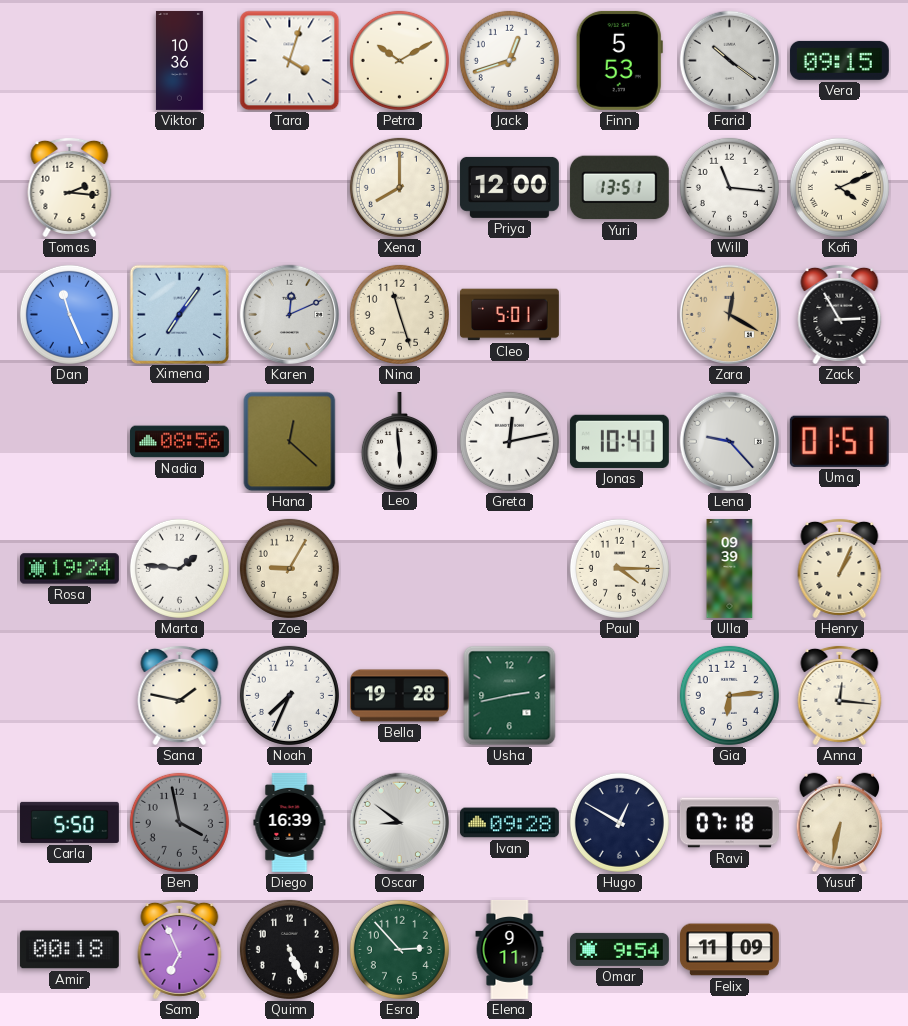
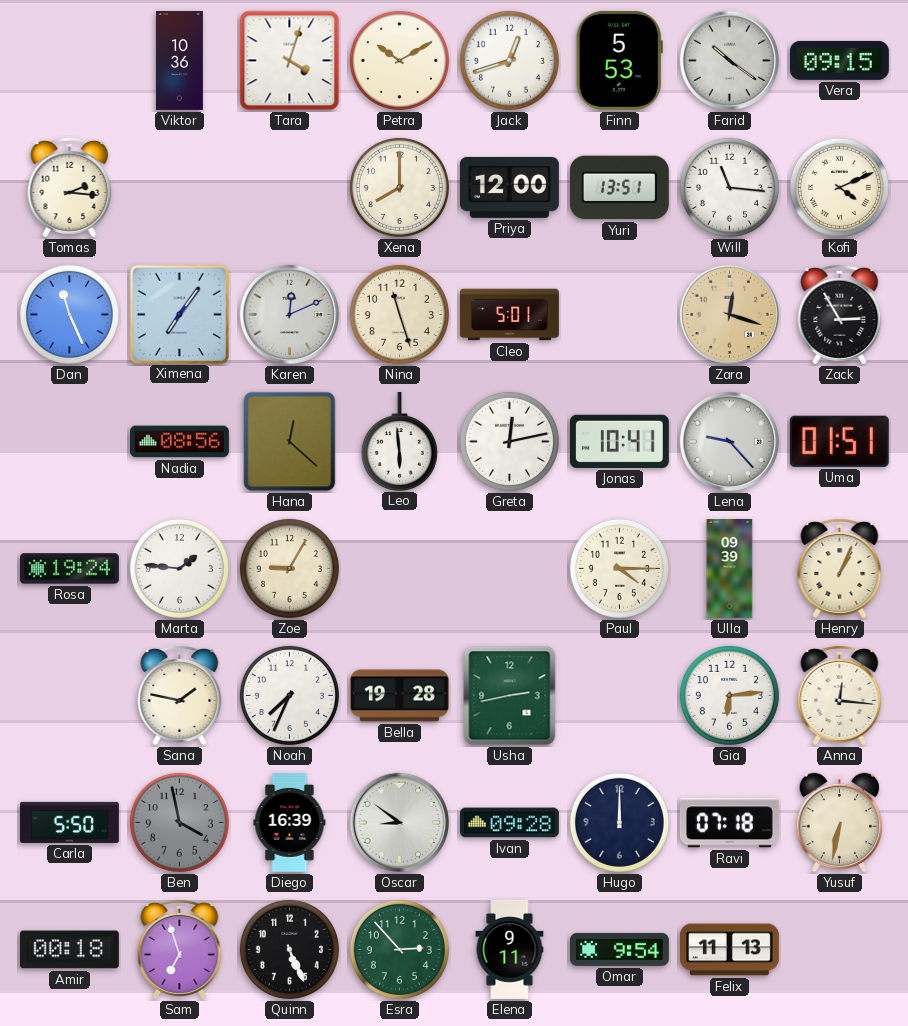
Zara: 12:20 -> 12:18
Hugo: 12:50 -> 12:00
Sam: 6:56 -> 6:57
Felix: 11:09 -> 11:13
